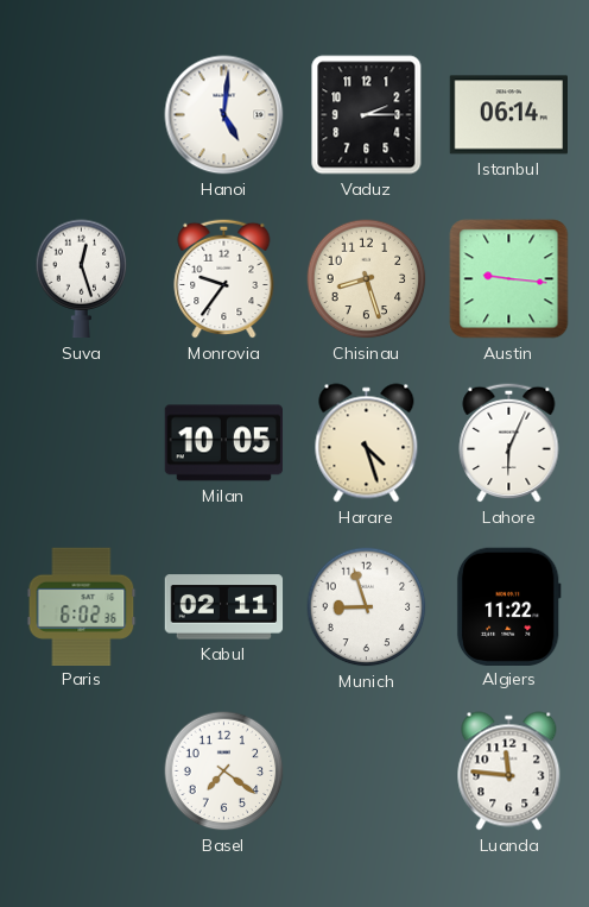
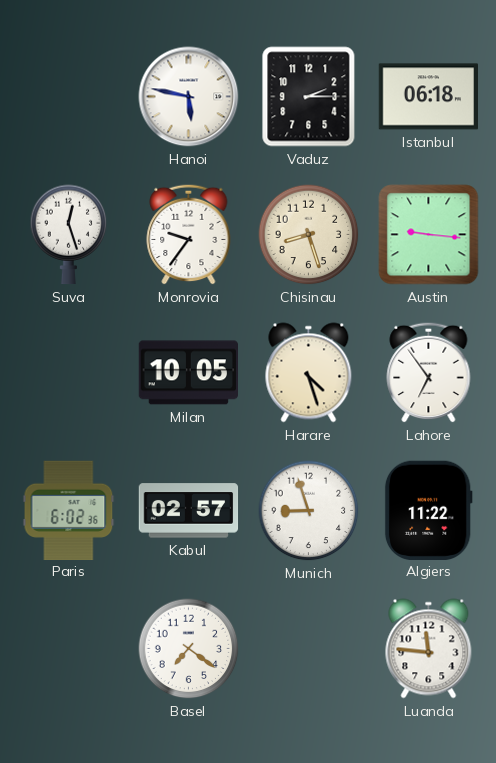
Hanoi: 5:01 -> 5:47
Istanbul: 06:14 -> 06:18
Lahore: 6:04 -> 6:54
Kabul: 02:11 -> 02:57
